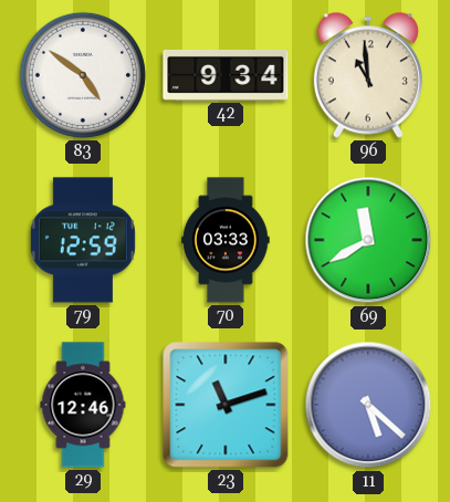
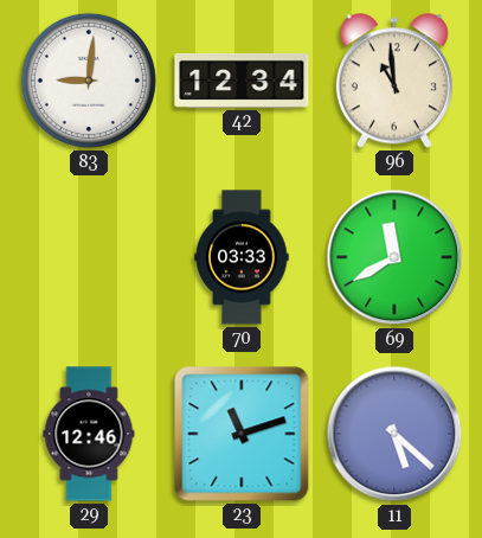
83: 4:51 -> 9:01
42: 9:34 -> 12:34
79: 12:59 -> none
